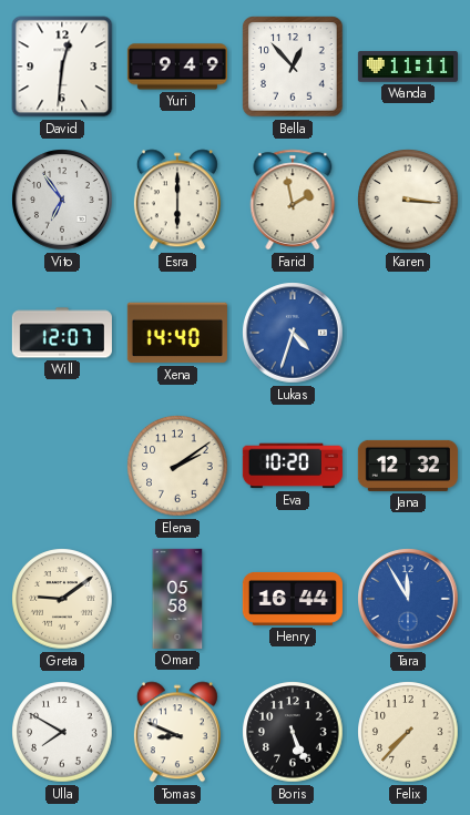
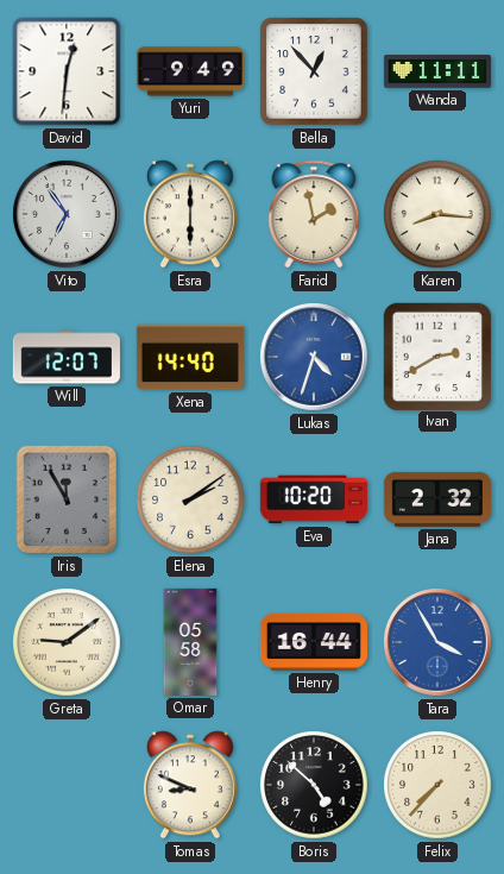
Karen: 3:16 -> 8:16
Ivan: none -> 2:40
Iris: none -> 11:55
Jana: 12:32 -> 2:32
Tara: 11:55 -> 3:55
Ulla: 7:50 -> none
Boris: 5:26 -> 4:52
